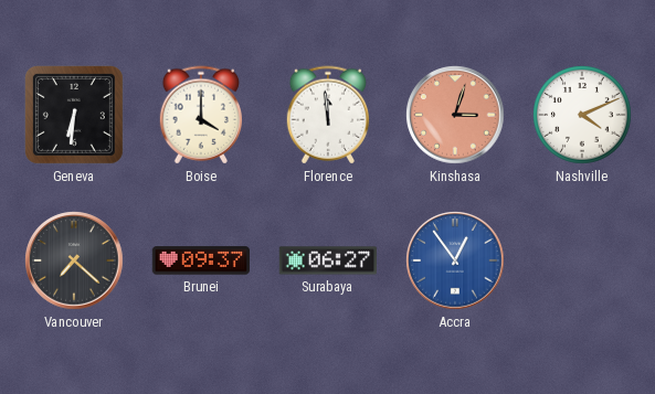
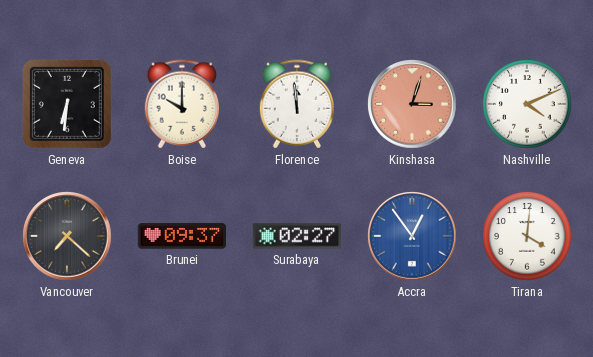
Boise: 4:00 -> 10:00
Surabaya: 06:27 -> 02:27
Tirana: none -> 4:01
